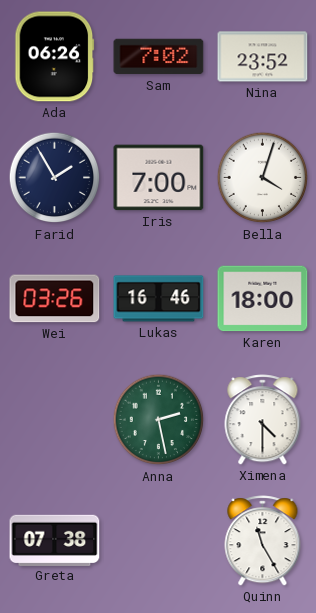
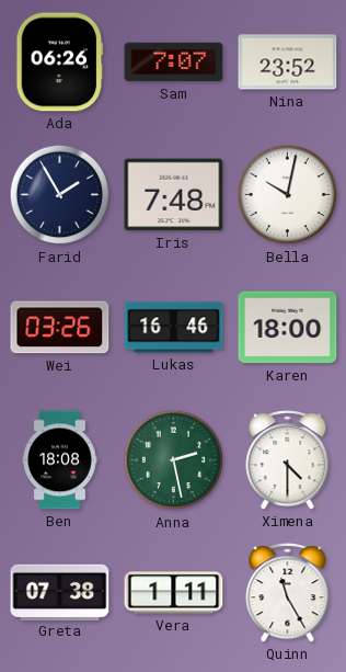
Sam: 7:02 -> 7:07
Iris: 7:00 -> 7:48
Bella: 4:03 -> 10:02
Ben: none -> 18:08
Vera: none -> 1:11
